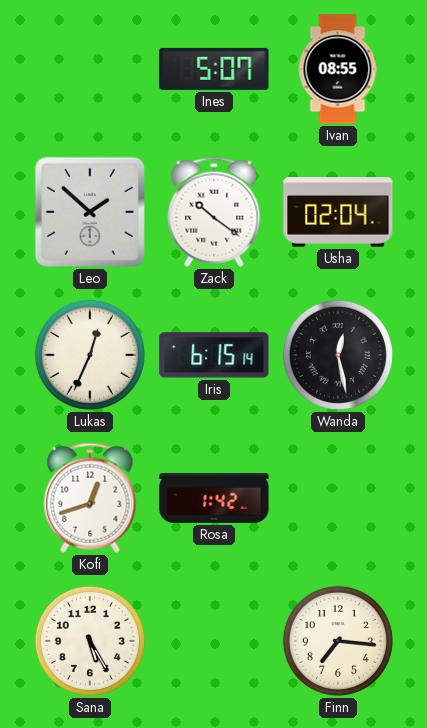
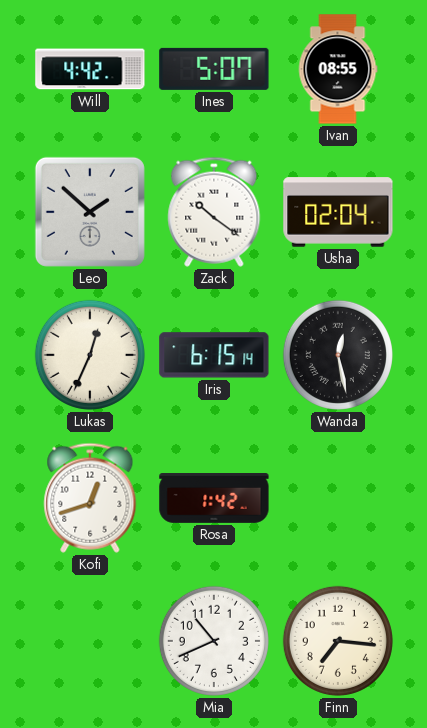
Will: none -> 4:42
Sana: 5:25 -> none
Mia: none -> 10:41
